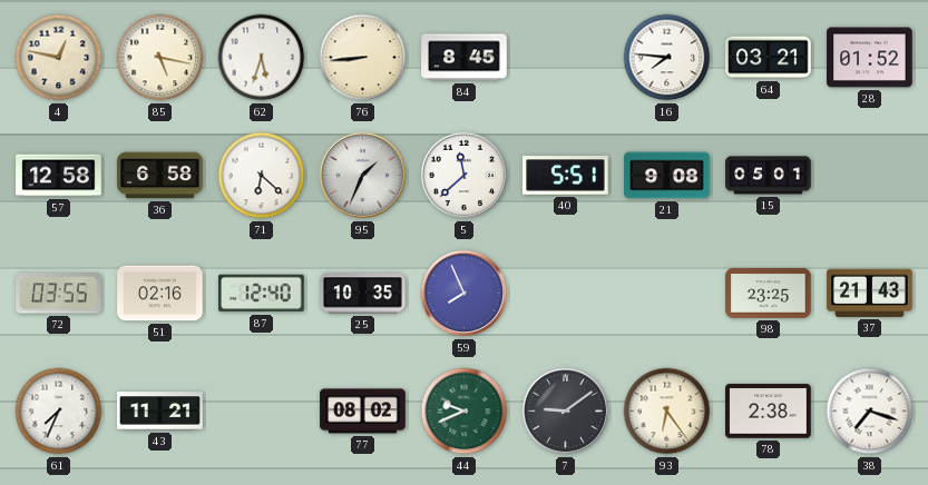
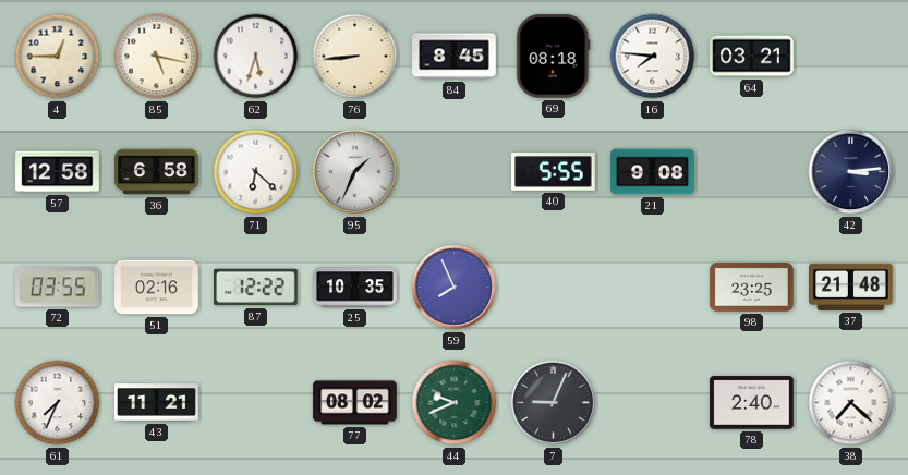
4: 12:47 -> 12:45
69: none -> 08:18
28: 01:52 -> none
5: 11:38 -> none
40: 5:51 -> 5:55
15: 05:01 -> none
42: none -> 3:14
87: 12:40 -> 12:22
37: 21:43 -> 21:48
7: 9:09 -> 9:04
93: 6:24 -> none
78: 2:38 -> 2:40
38: 7:18 -> 7:22
